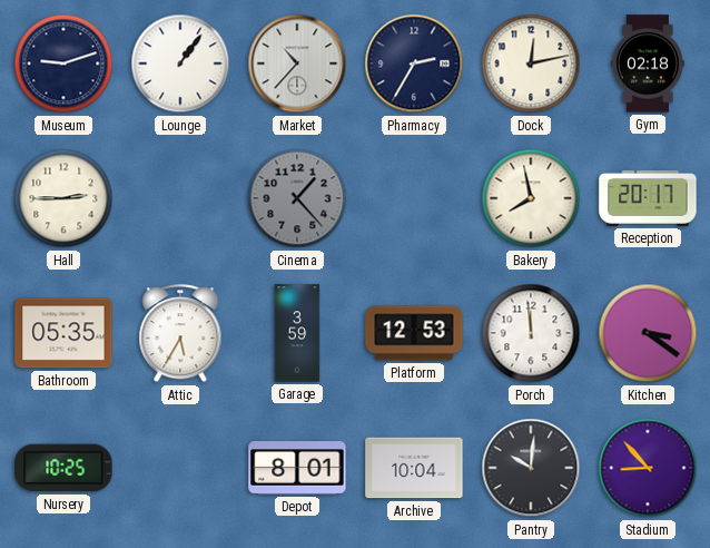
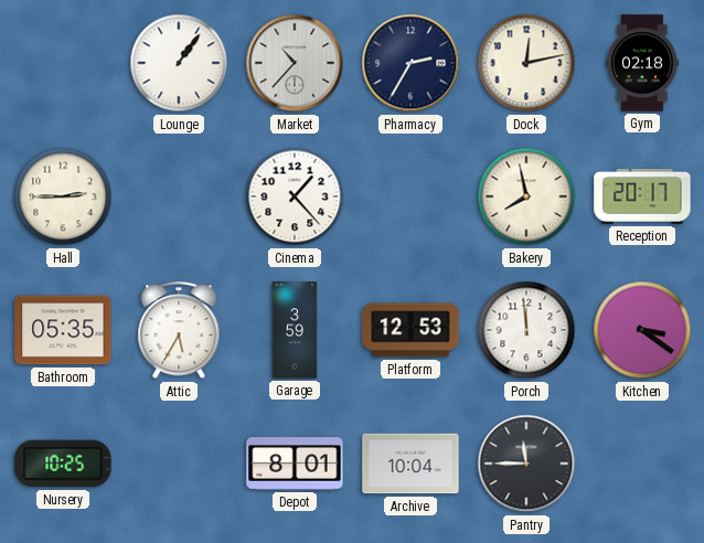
Museum: 9:12 -> none
Cinema dial: grey -> white
Pantry: 10:01 -> 11:45
Stadium: 8:53 -> none
